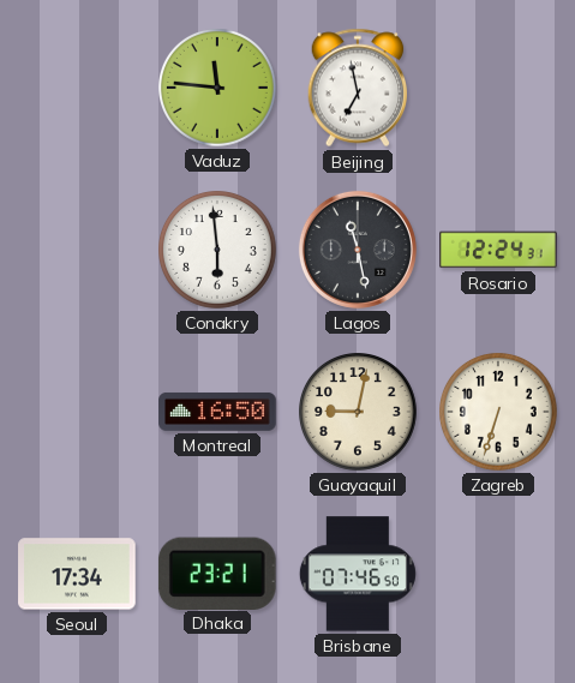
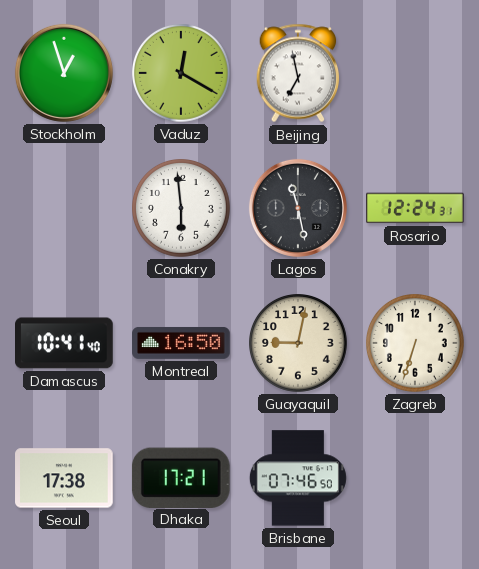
Stockholm: none -> 12:57
Vaduz: 11:46 -> 12:20
Damascus: none -> 10:41
Seoul: 17:34 -> 17:38
Dhaka: 23:21 -> 17:21
